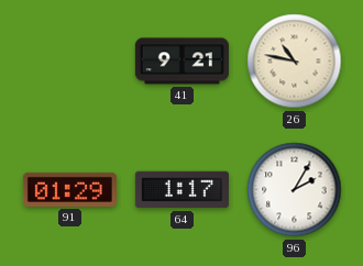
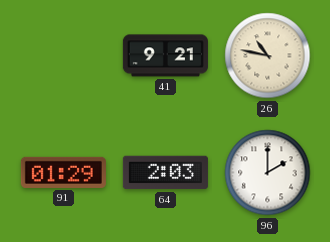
64: 1:17 -> 2:03
96: 2:05 -> 2:00
